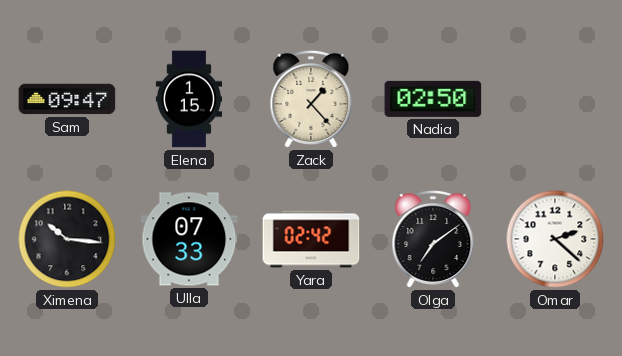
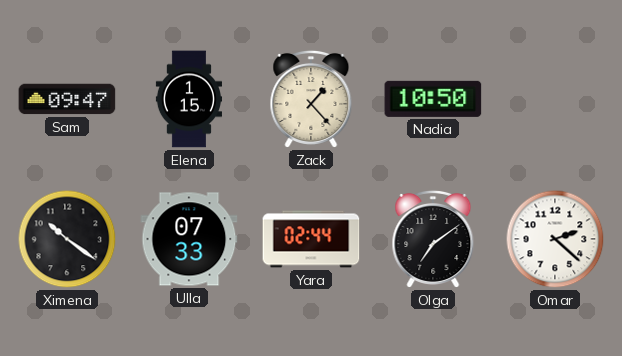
Nadia: 02:50 -> 10:50
Ximena: 10:16 -> 10:21
Yara: 02:42 -> 02:44
